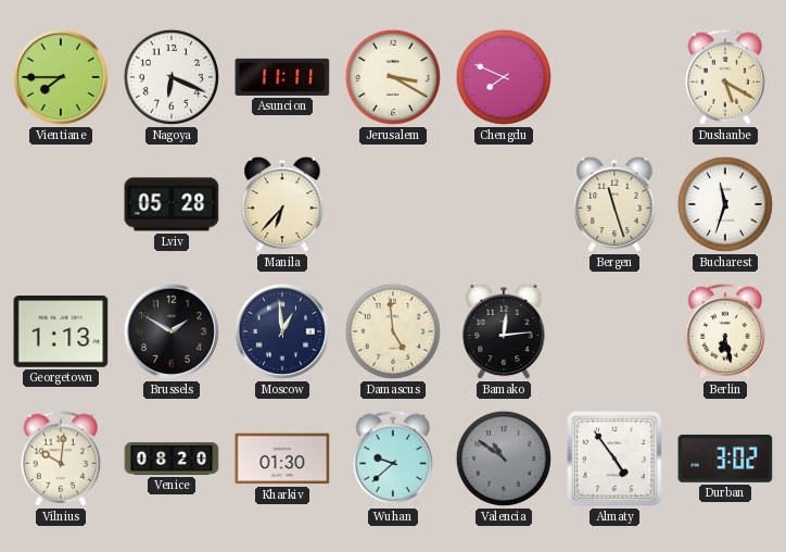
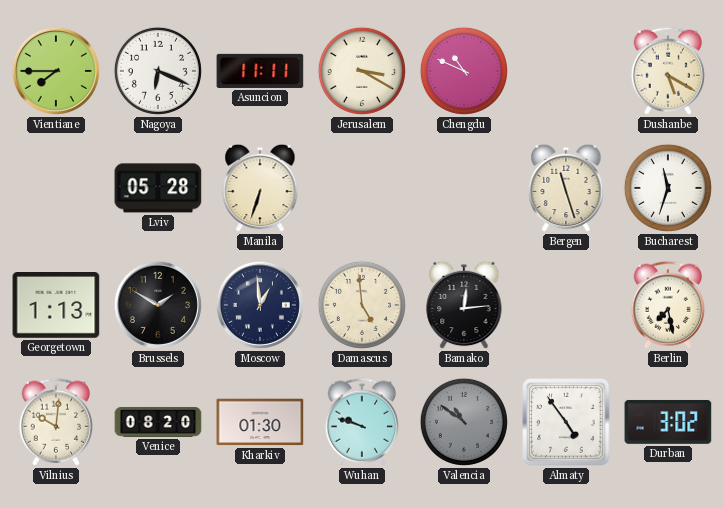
Chengdu: 7:49 -> 10:49
Manila: 6:37 -> 6:33
Berlin: 6:28 -> 7:28
Wuhan: 9:38 -> 9:48
